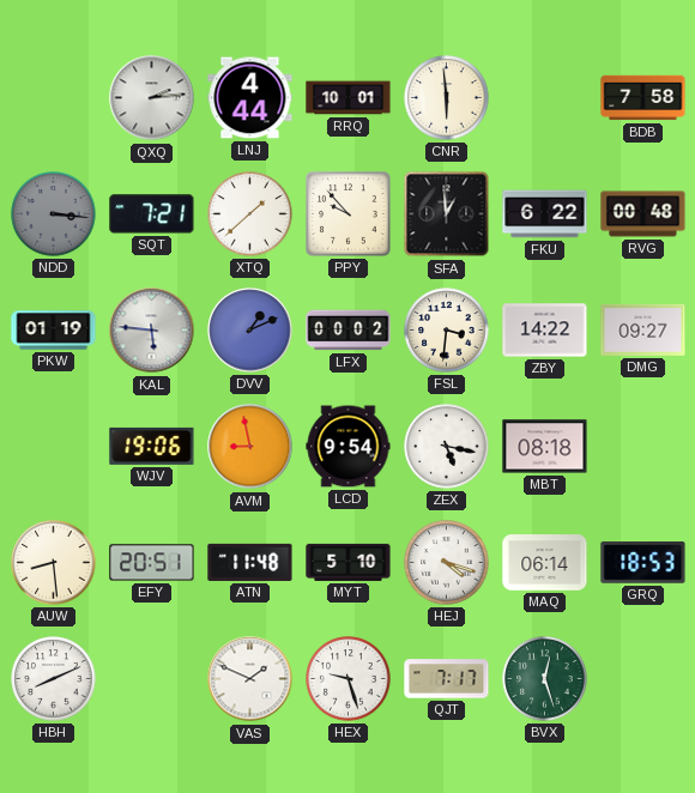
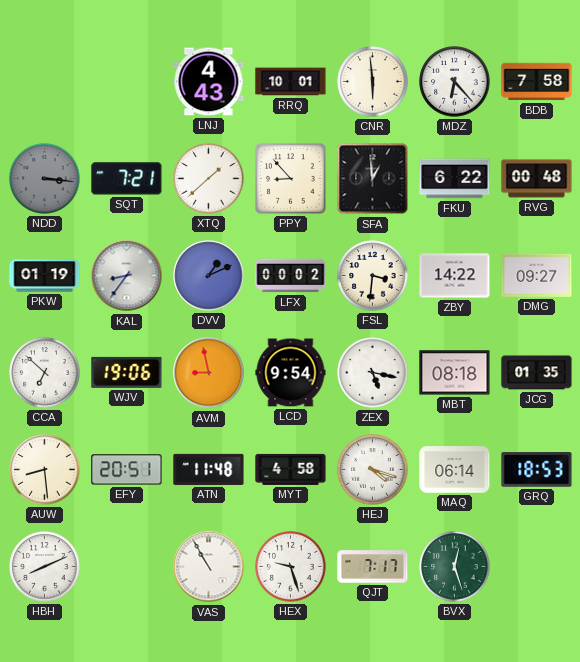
QXQ: 2:14 -> none
LNJ: 4:44 -> 4:43
MDZ: none -> 6:23
PPY: 9:53 -> 8:53
KAL: 5:46 -> 8:36
CCA: none -> 6:52
JCG: none -> 01:35
MYT: 5:10 -> 4:58
VAS: 1:49 -> 10:55
